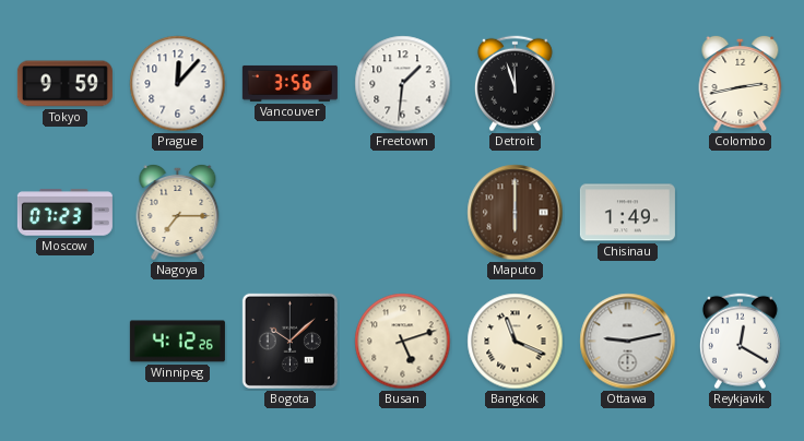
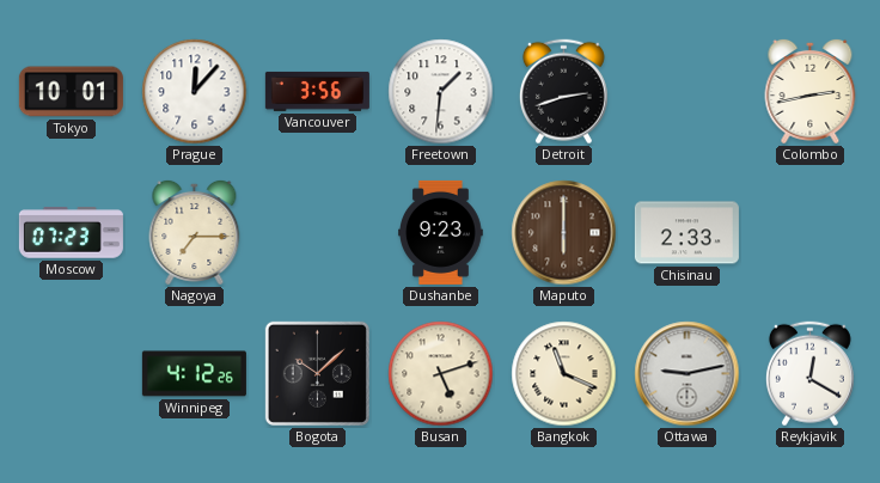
Tokyo: 9:59 -> 10:01
Detroit: 11:57 -> 2:42
Dushanbe: none -> 9:23
Chisinau: 1:49 -> 2:33
